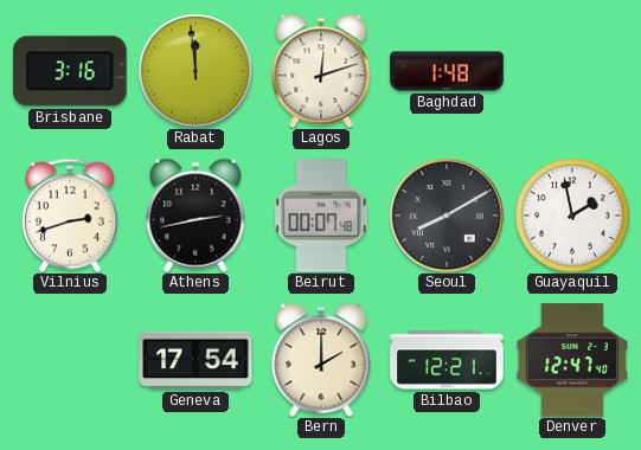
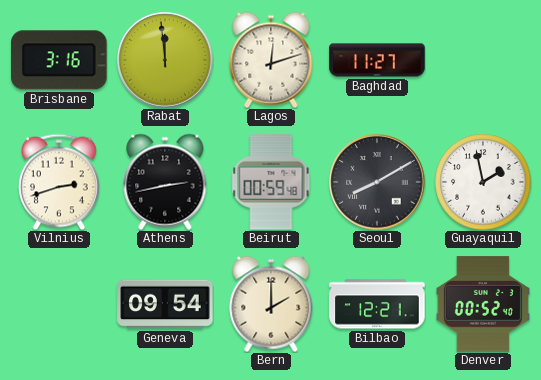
Baghdad: 1:48 -> 11:27
Beirut: 00:07 -> 00:59
Geneva: 17:54 -> 09:54
Denver: 12:47 -> 00:52
